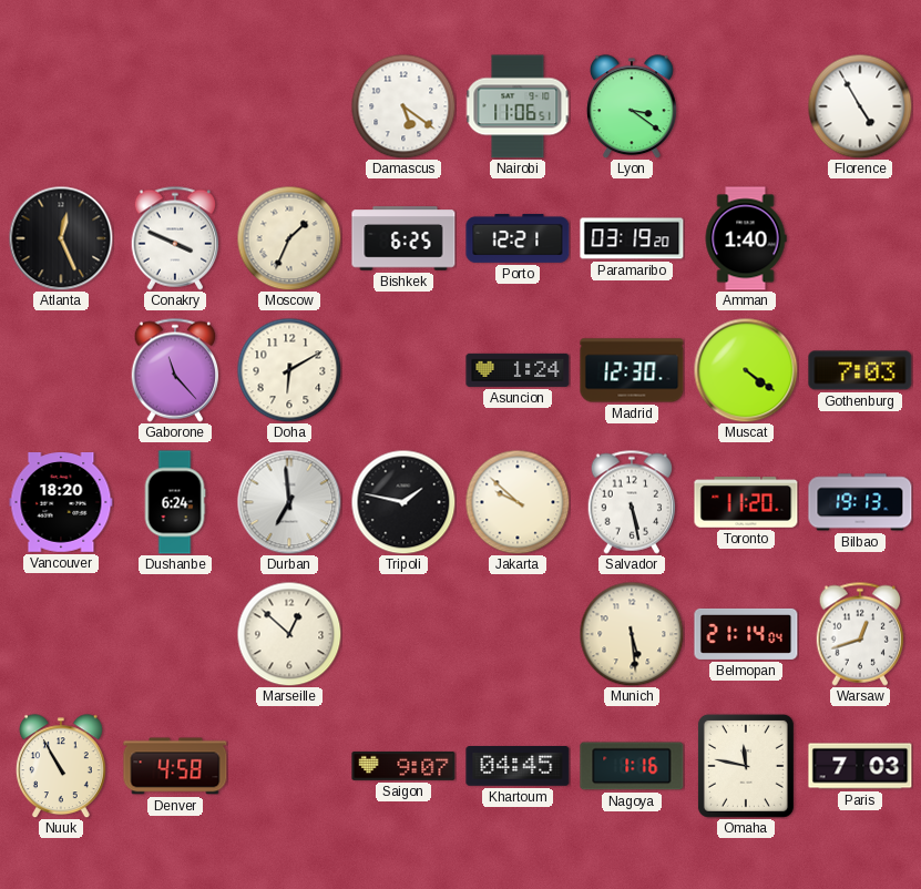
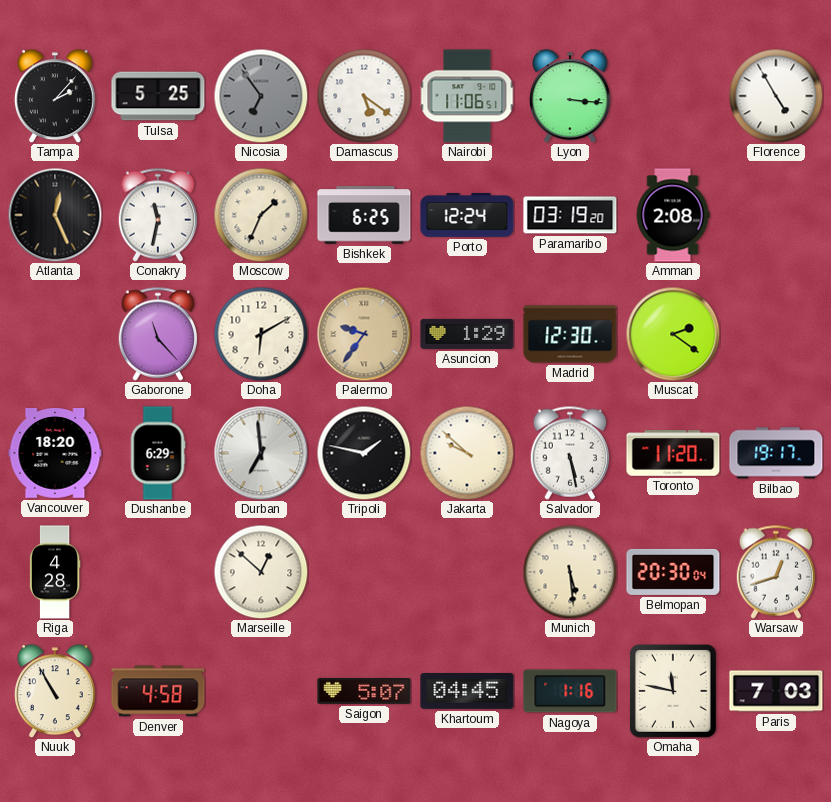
Tampa: none -> 2:07
Tulsa: none -> 5:25
Nicosia: none -> 6:54
Lyon: 3:21 -> 3:16
Conakry: 3:49 -> 11:32
Porto: 12:21 -> 12:24
Amman: 1:40 -> 2:08
Palermo: none -> 9:36
Asuncion: 1:24 -> 1:29
Muscat: 4:21 -> 2:21
Gothenburg: 7:03 -> none
Dushanbe: 6:24 -> 6:29
Bilbao: 19:13 -> 19:17
Riga: none -> 4:28
Belmopan: 21:14 -> 20:30
Saigon: 9:07 -> 5:07
